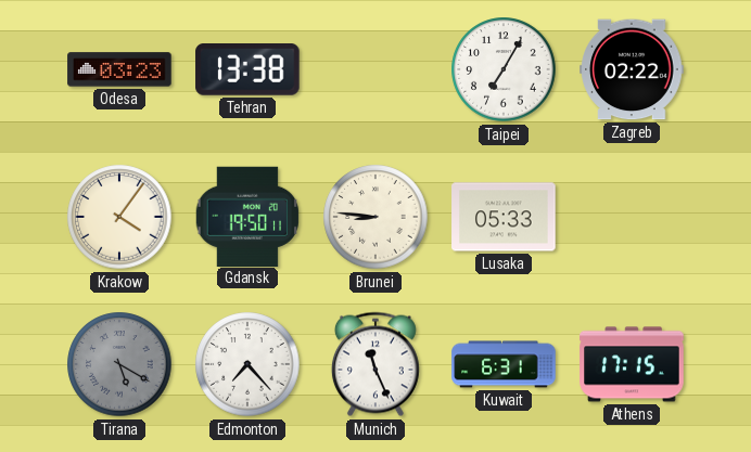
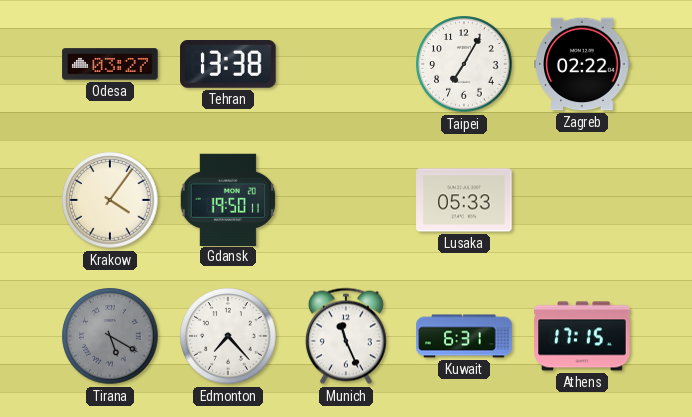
Odesa: 03:23 -> 03:27
Brunei: 8:46 -> none
